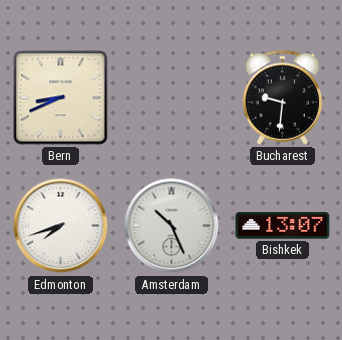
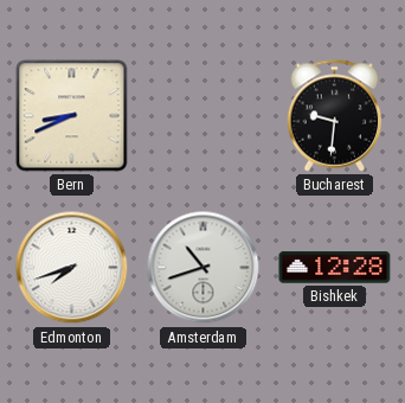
Amsterdam: 10:26 -> 10:42
Bishkek: 13:07 -> 12:28
